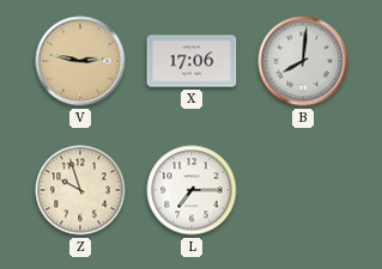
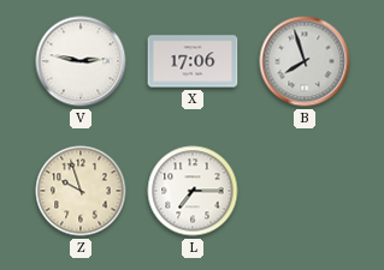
V dial: champagne -> white
B: 8:01 -> 7:57
